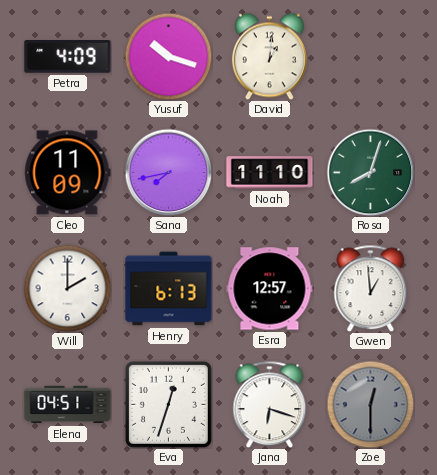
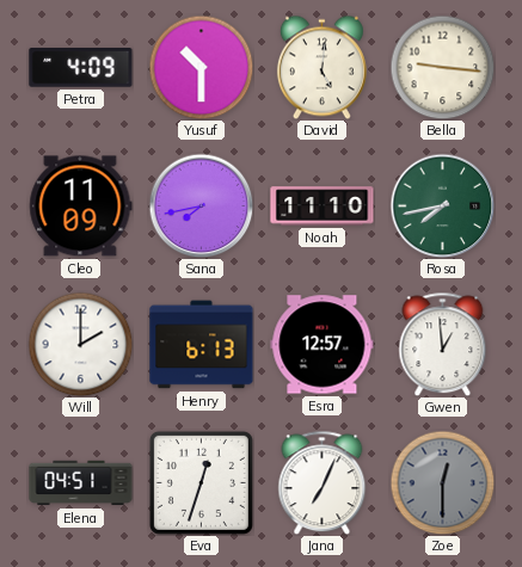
Yusuf: 10:18 -> 10:30
David: 1:01 -> 5:01
Bella: none -> 9:16
Rosa: 8:03 -> 7:43
Jana: 6:18 -> 7:04
